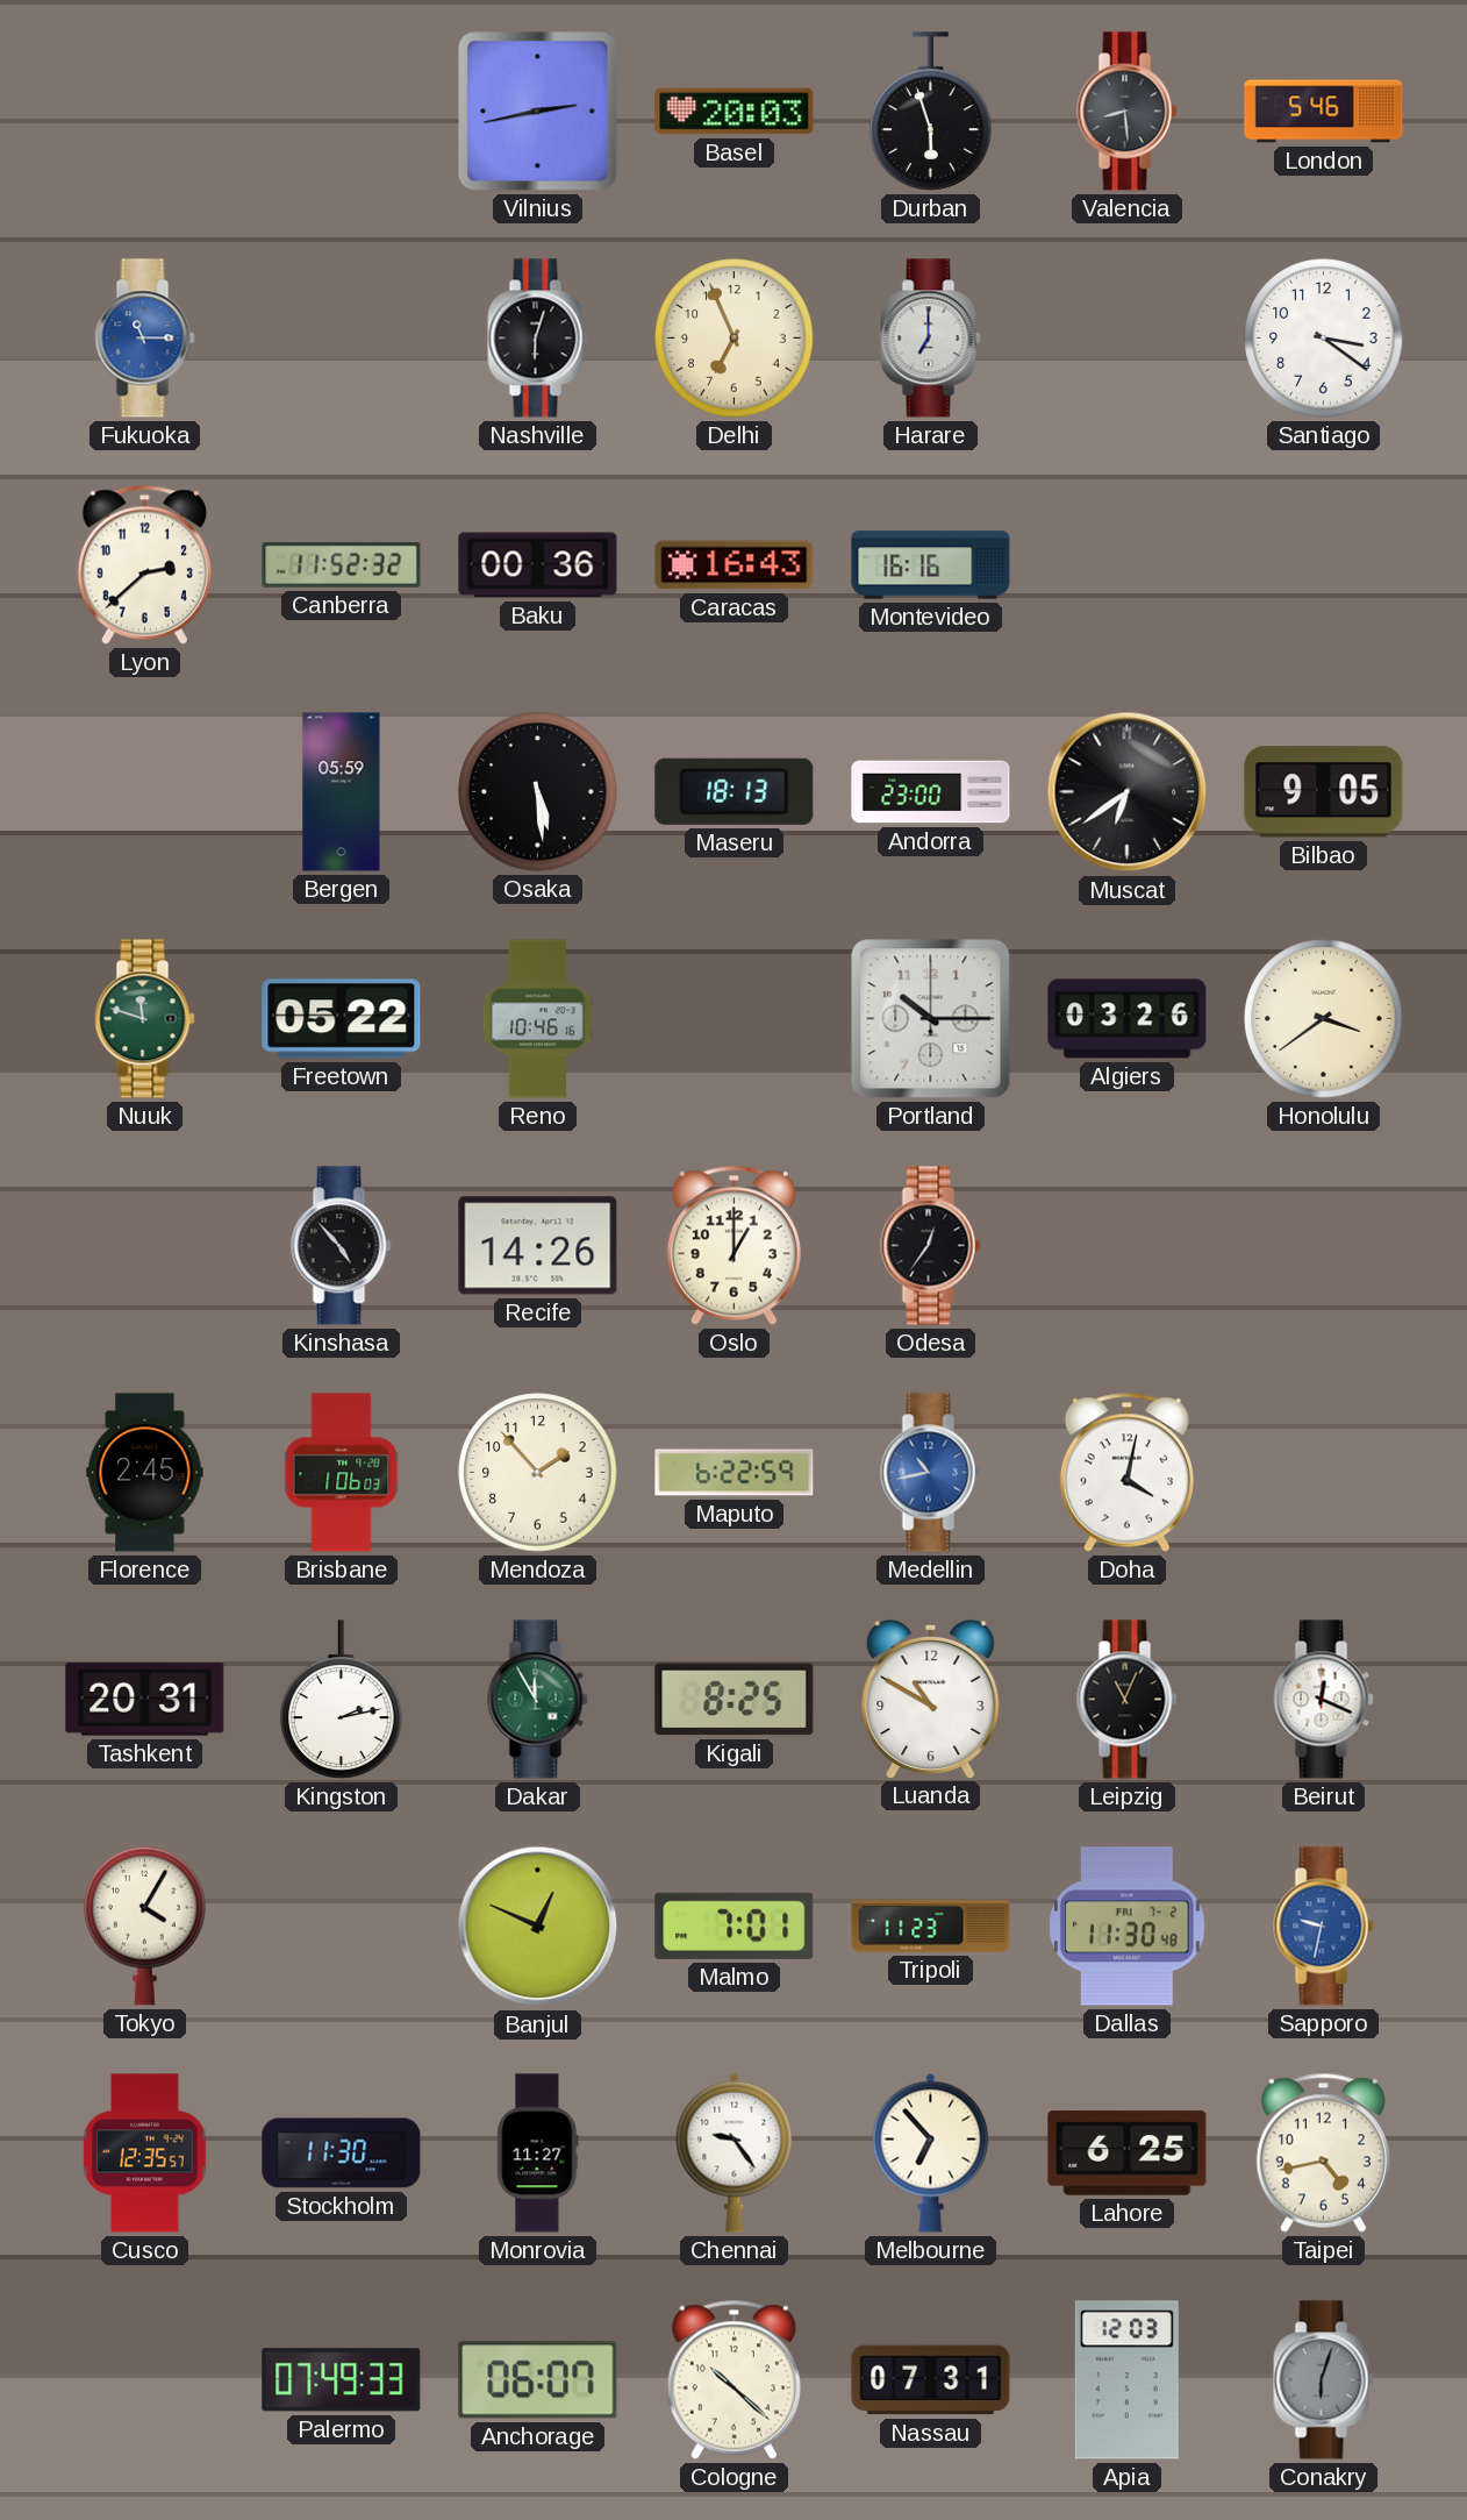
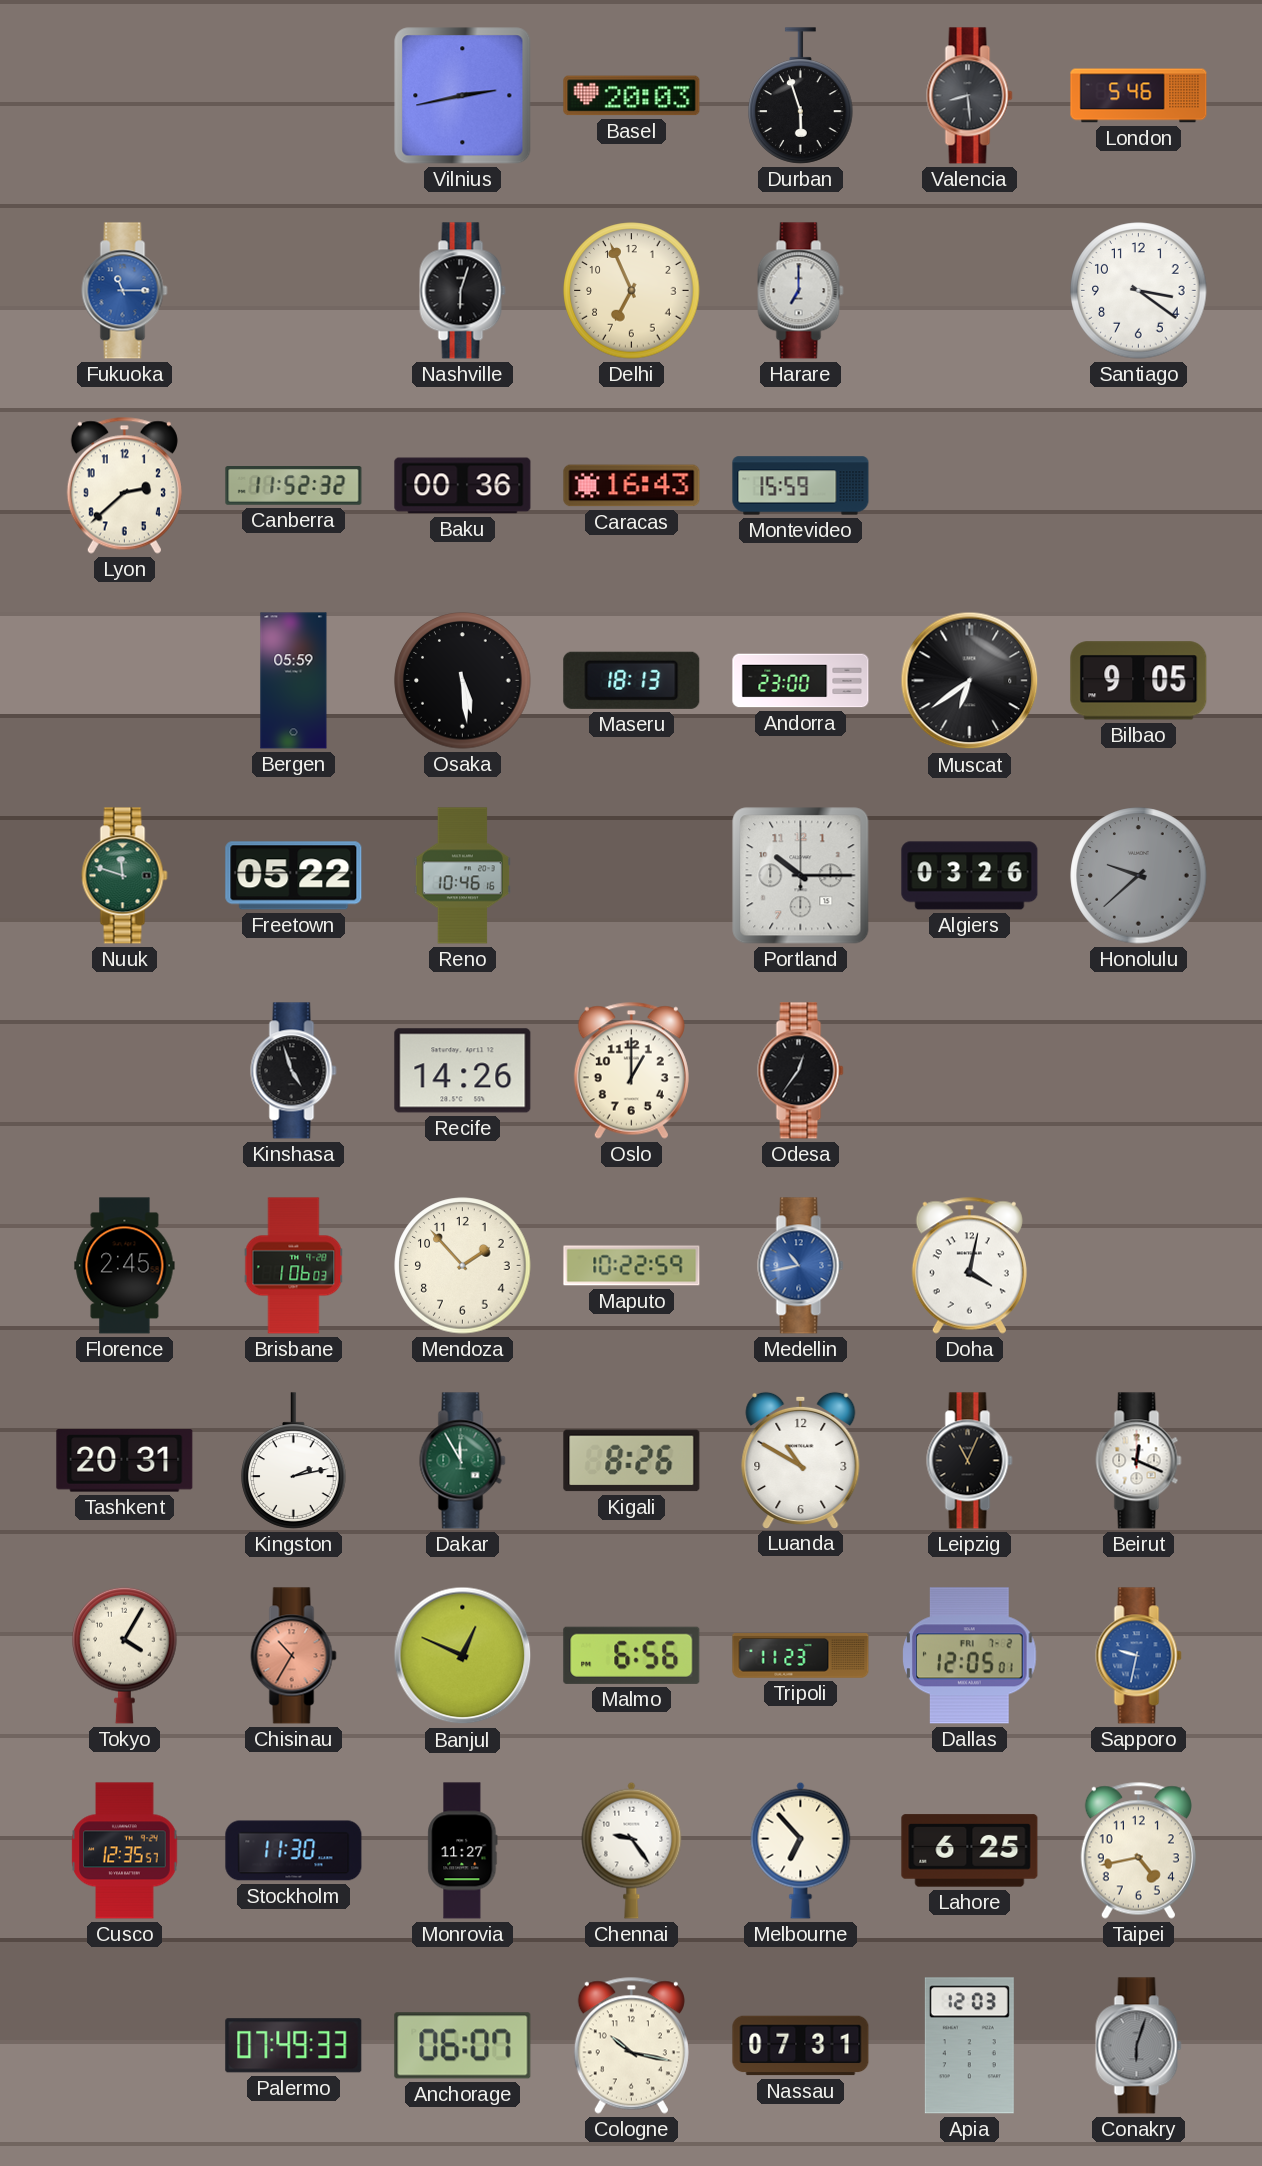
Montevideo: 16:16 -> 15:59
Honolulu: 3:39 -> 9:38
Honolulu dial: cream -> grey
Kinshasa: 4:53 -> 4:57
Maputo: 6:22 -> 10:22
Kigali: 8:25 -> 8:26
Chisinau: none -> 10:35
Malmo: 7:01 -> 6:56
Dallas: 11:30 -> 12:05
Cologne: 10:22 -> 10:17
